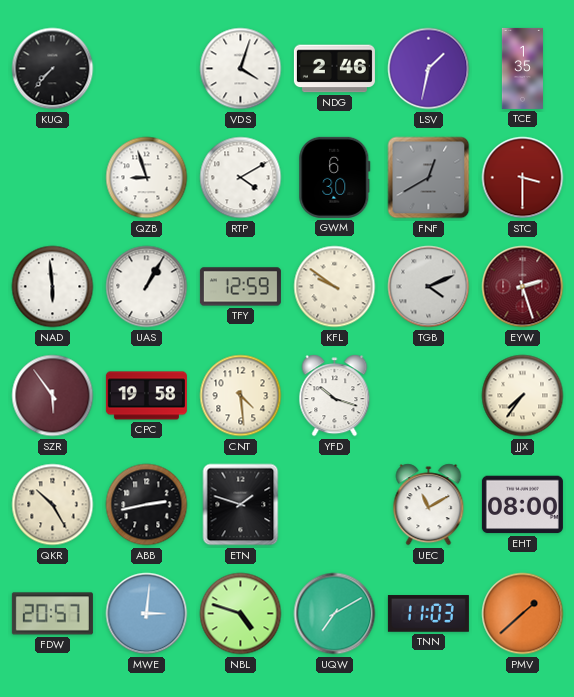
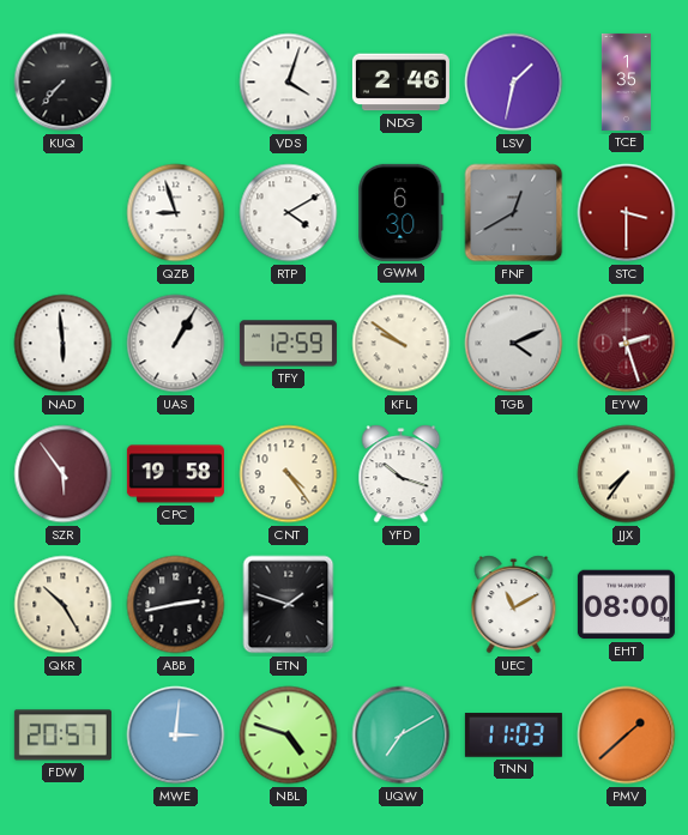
CNT: 4:29 -> 4:24
